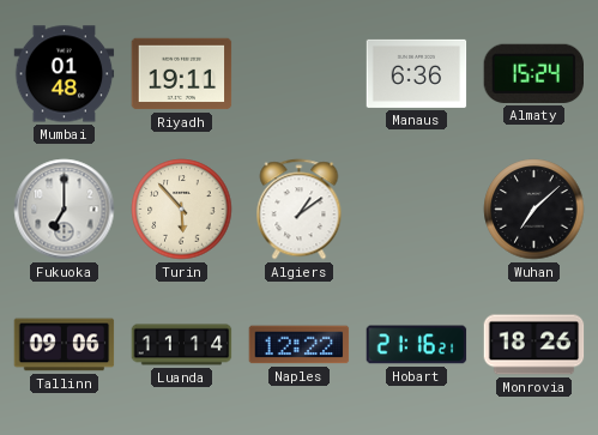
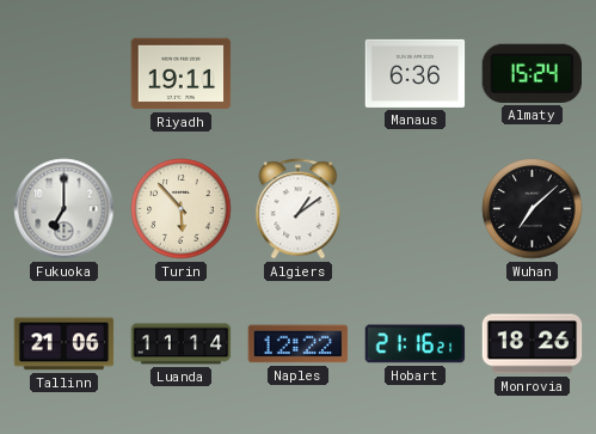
Mumbai: 01:48 -> none
Tallinn: 09:06 -> 21:06
